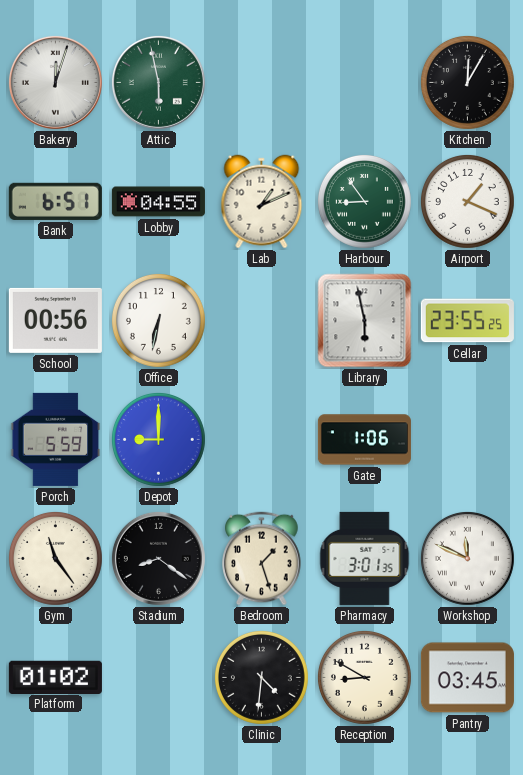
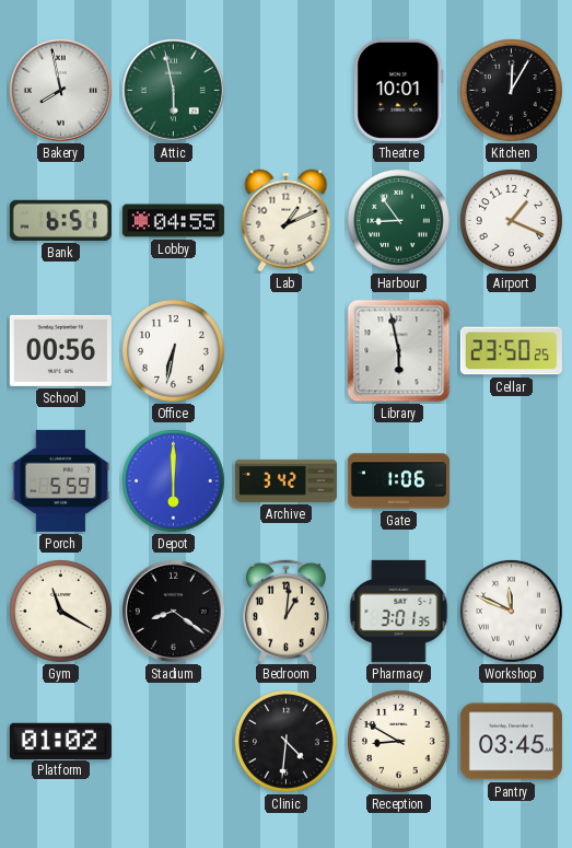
Bakery: 12:03 -> 7:58
Theatre: none -> 10:01
Cellar: 23:55 -> 23:50
Depot: 9:00 -> 6:00
Archive: none -> 3:42
Gym: 11:24 -> 11:20
Bedroom: 1:27 -> 1:01
